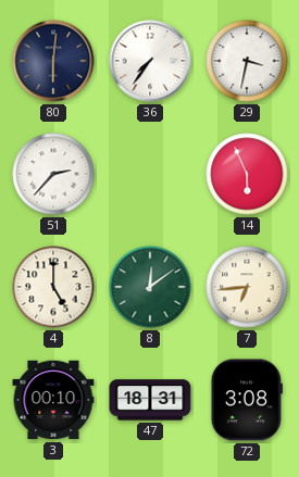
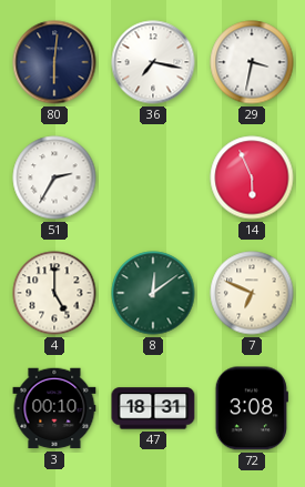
36: 7:36 -> 7:17
51: 2:37 -> 2:35
7: 6:44 -> 6:49
